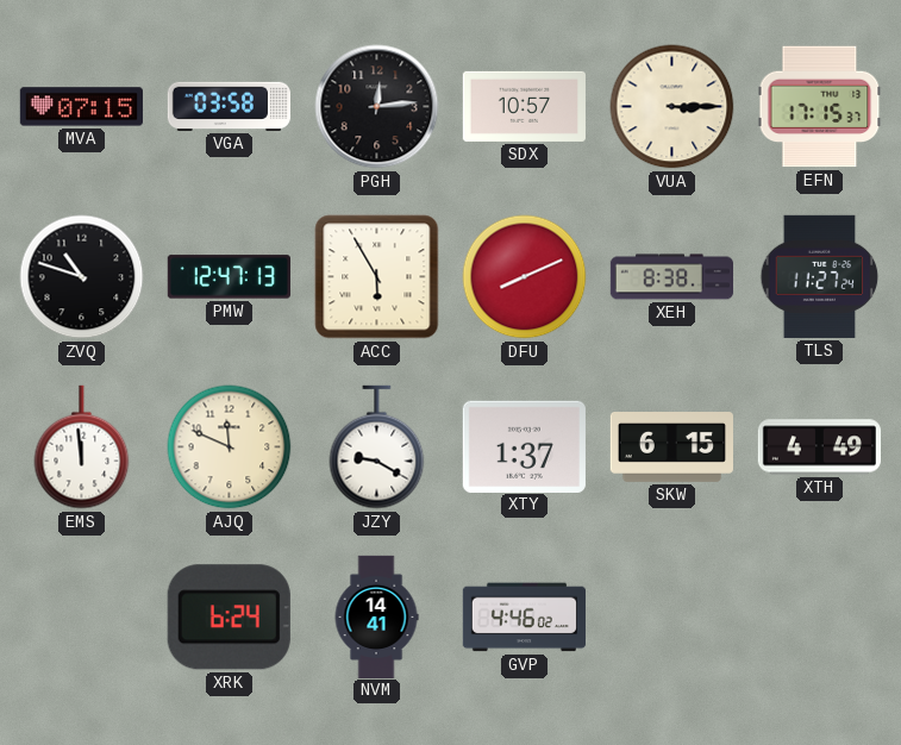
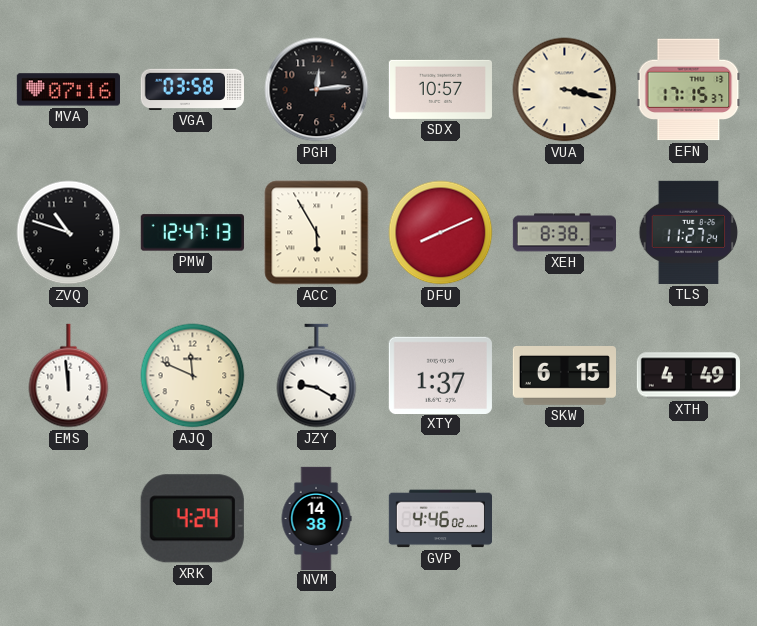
MVA: 07:15 -> 07:16
VUA: 3:15 -> 3:17
XRK: 6:24 -> 4:24
NVM: 14:41 -> 14:38
